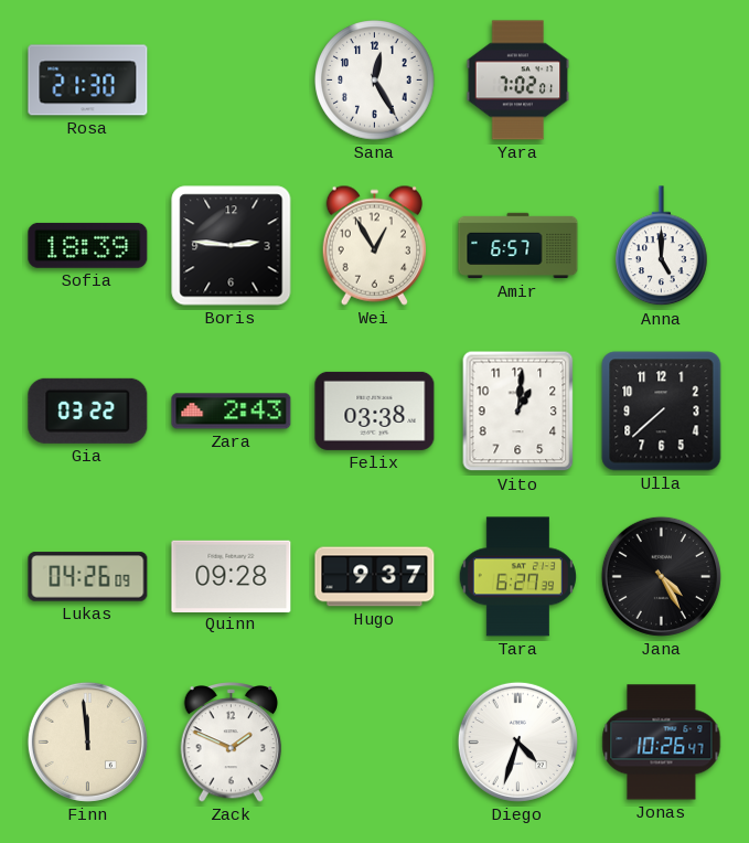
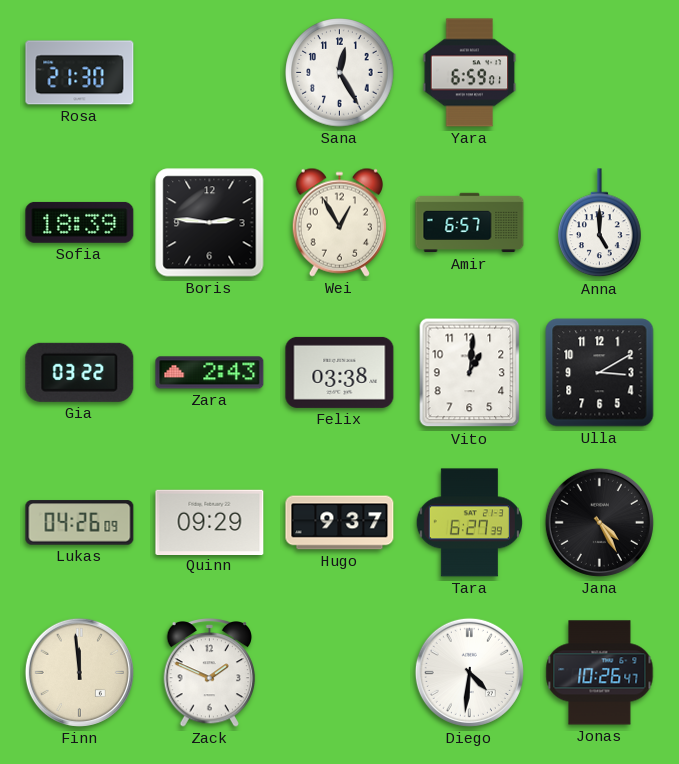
Yara: 7:02 -> 6:59
Ulla: 7:38 -> 3:10
Quinn: 09:28 -> 09:29
Diego: 4:33 -> 4:31
